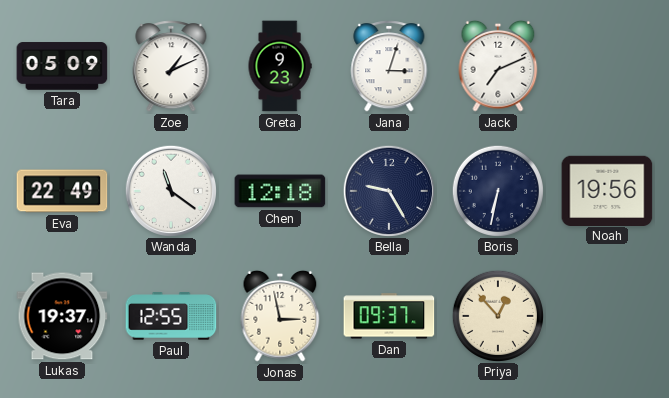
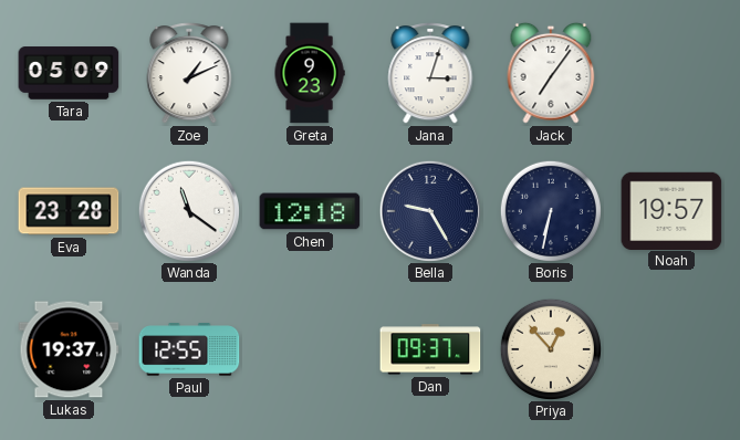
Jack: 7:11 -> 7:06
Eva: 22:49 -> 23:28
Noah: 19:56 -> 19:57
Jonas: 2:58 -> none
